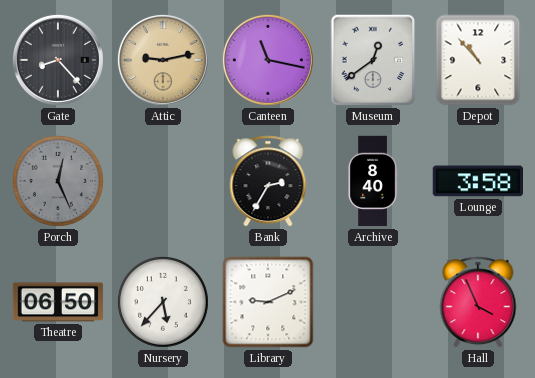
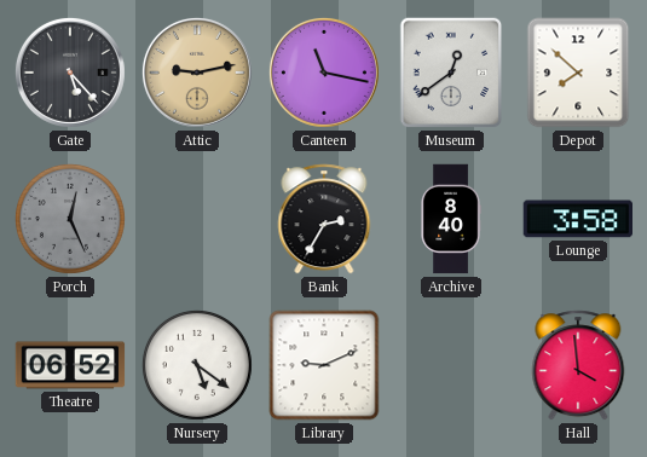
Gate: 8:23 -> 5:23
Depot: 10:53 -> 7:52
Theatre: 06:50 -> 06:52
Nursery: 5:37 -> 5:21
Hall: 3:56 -> 3:59
